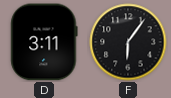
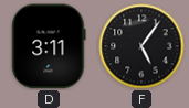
F: 6:06 -> 5:06
